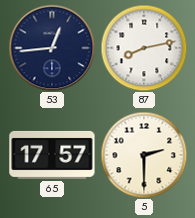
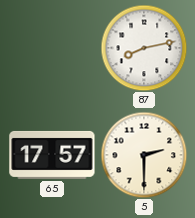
53: 12:44 -> none
